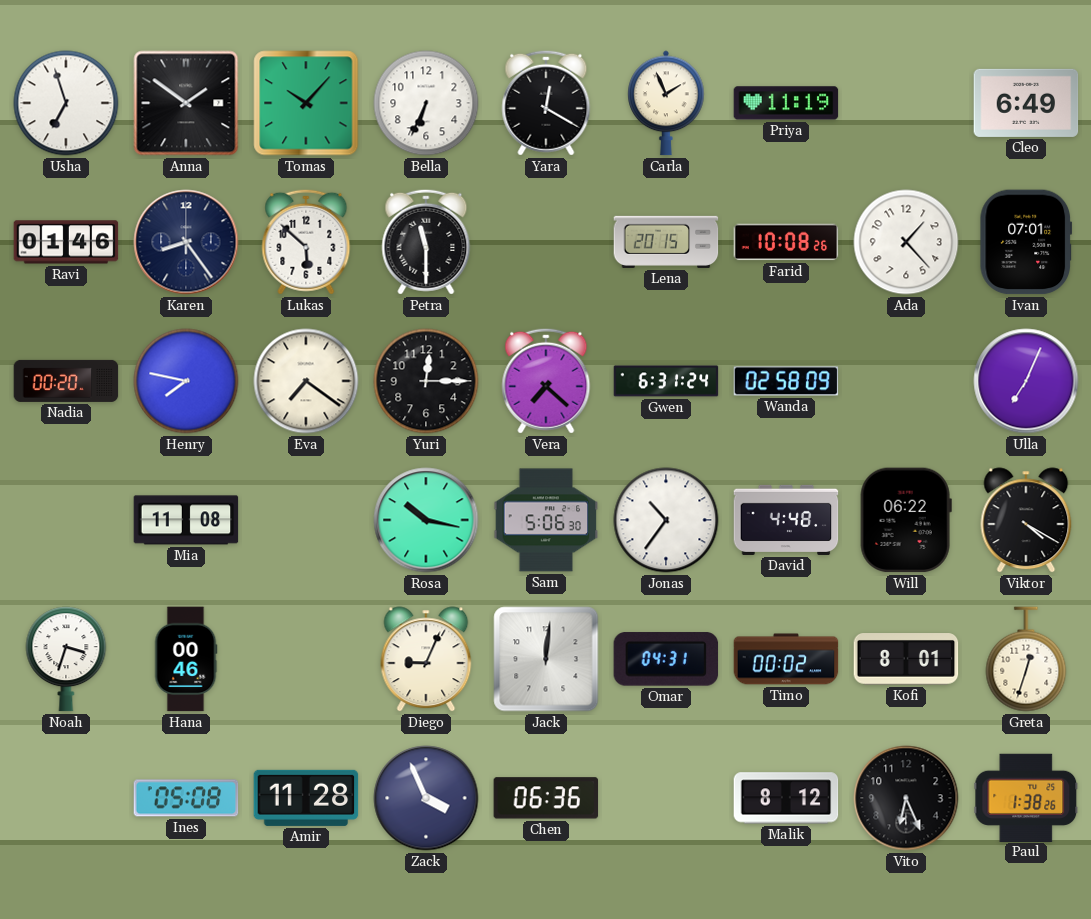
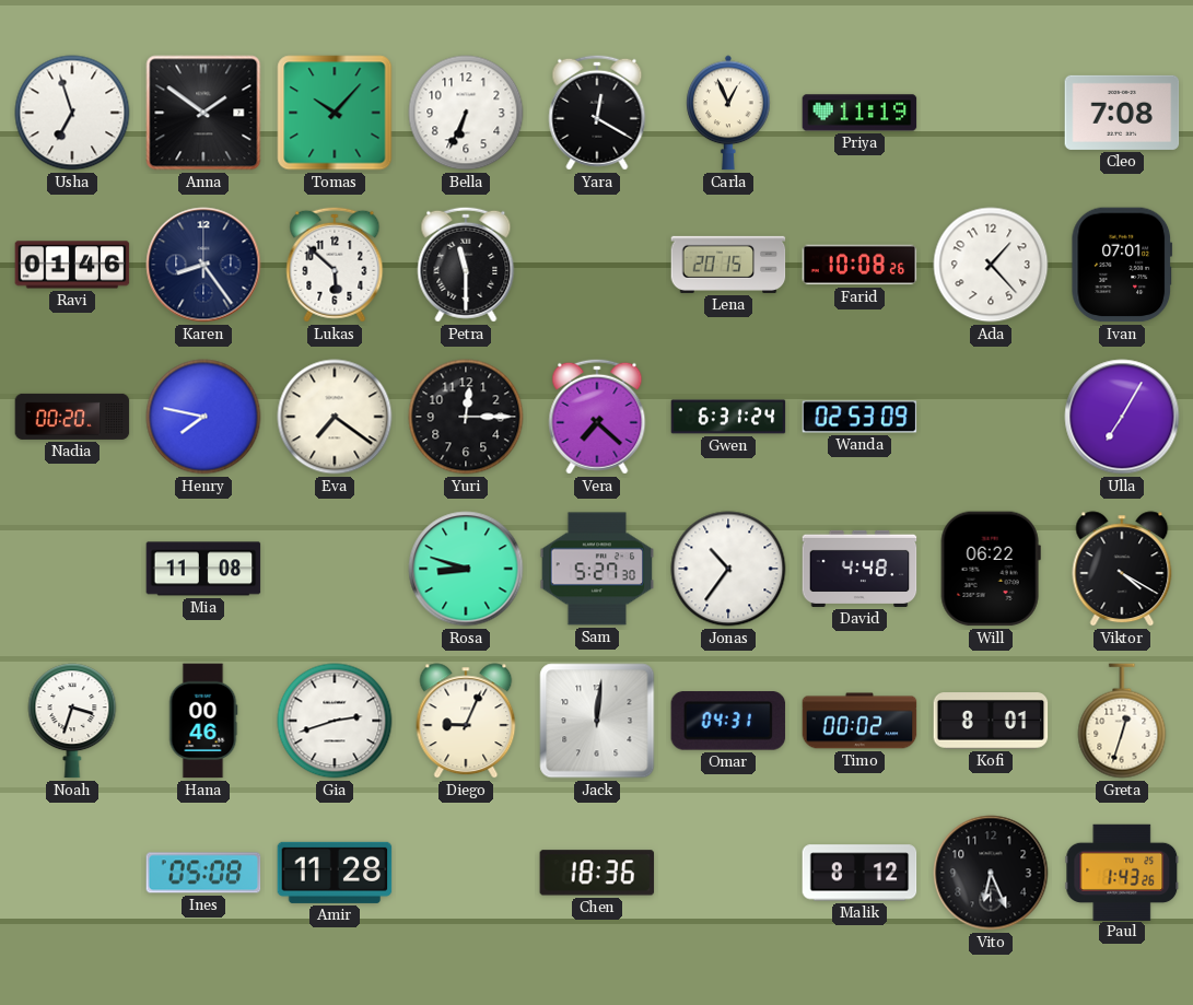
Carla: 1:56 -> 12:56
Cleo: 6:49 -> 7:08
Wanda: 02:58 -> 02:53
Ulla: 7:04 -> 7:05
Rosa: 10:17 -> 8:48
Sam: 5:06 -> 5:27
Gia: none -> 2:42
Zack: 3:56 -> none
Chen: 06:36 -> 18:36
Paul: 1:38 -> 1:43
